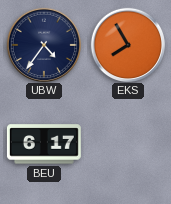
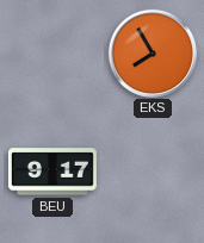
UBW: 4:36 -> none
BEU: 6:17 -> 9:17
